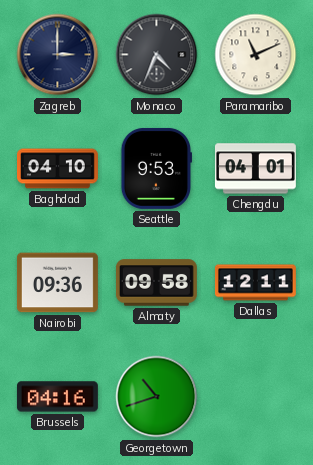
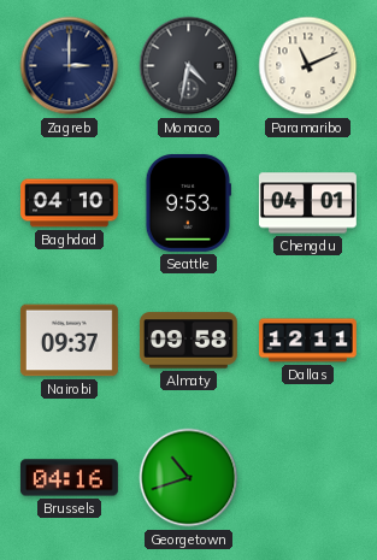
Monaco: 4:34 -> 4:32
Nairobi: 09:36 -> 09:37
